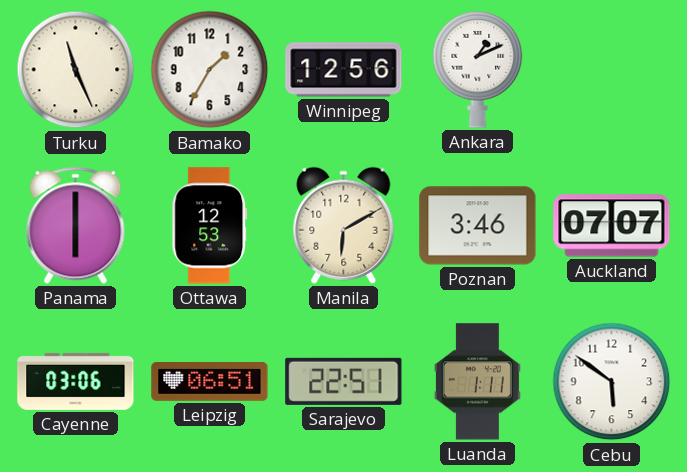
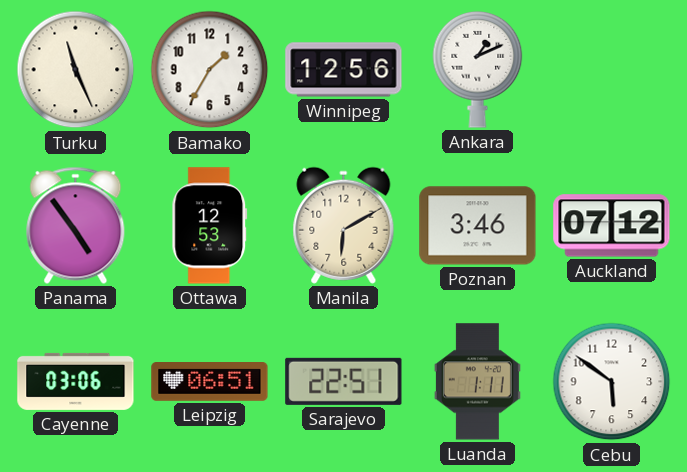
Panama: 6:00 -> 4:54
Auckland: 07:07 -> 07:12
